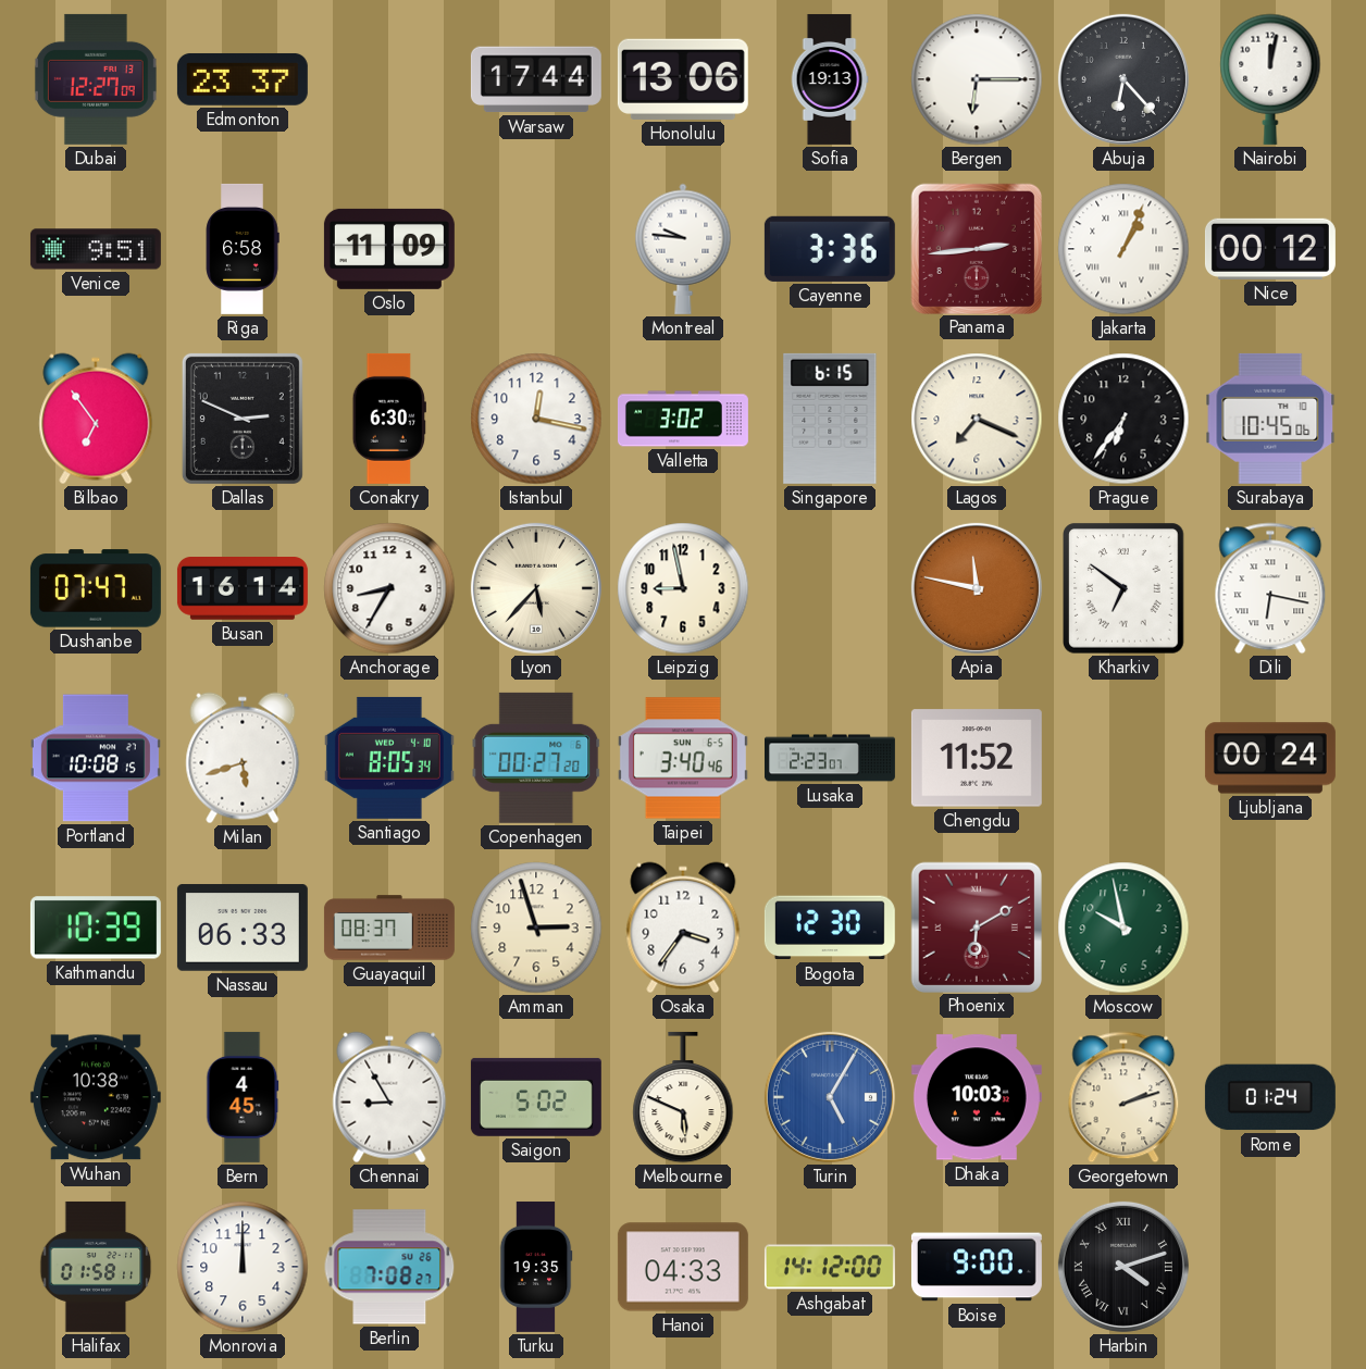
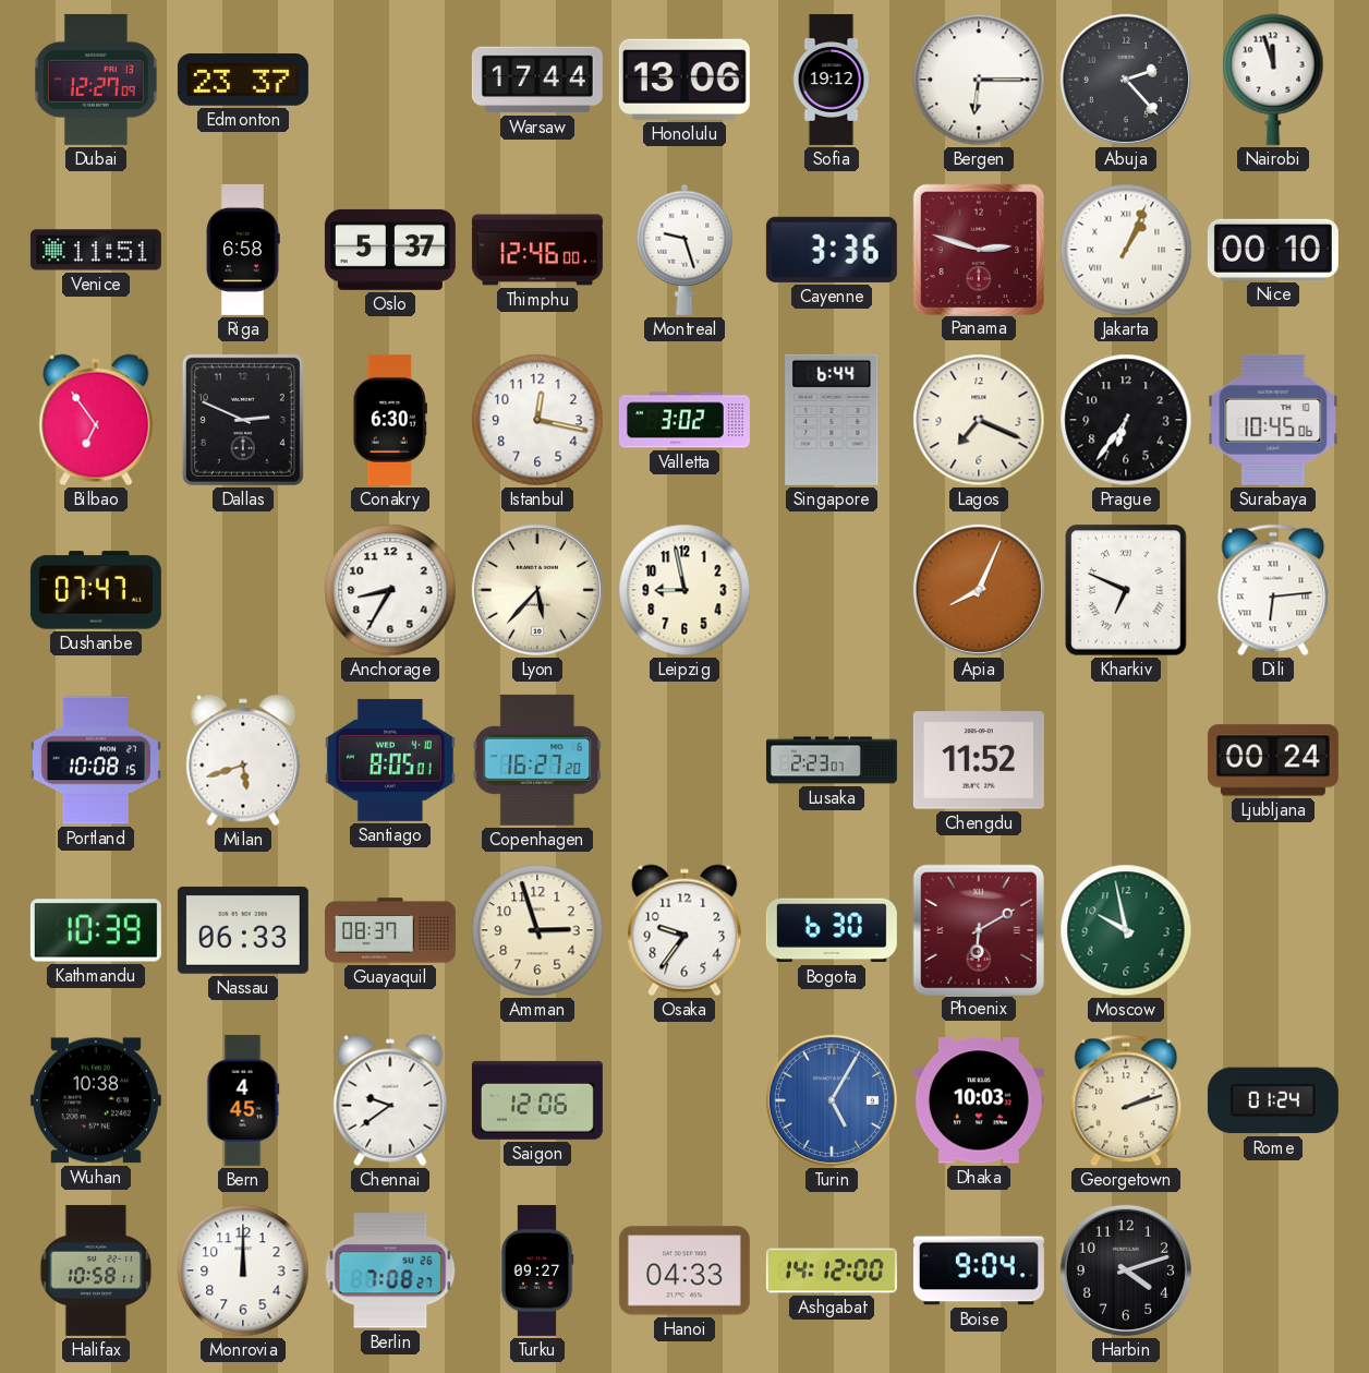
Sofia: 19:13 -> 19:12
Abuja: 6:23 -> 2:23
Nairobi: 12:02 -> 11:57
Venice: 9:51 -> 11:51
Oslo: 11:09 -> 5:37
Thimphu: none -> 12:46
Montreal: 9:46 -> 9:27
Panama: 2:44 -> 2:48
Nice: 00:12 -> 00:10
Singapore: 6:15 -> 6:44
Busan: 16:14 -> none
Apia: 11:47 -> 8:04
Kharkiv: 6:51 -> 6:49
Dili: 6:17 -> 6:14
Santiago: 8:05:34 -> 8:05:01
Copenhagen: 00:27 -> 16:27
Taipei: 3:40 -> none
Osaka: 3:36 -> 9:36
Bogota: 12:30 -> 6:30
Chennai: 8:55 -> 9:39
Saigon: 5:02 -> 12:06
Melbourne: 5:49 -> none
Halifax: 01:58 -> 10:58
Turku: 19:35 -> 09:27
Boise: 9:00 -> 9:04
Harbin numerals: Roman -> Arabic
